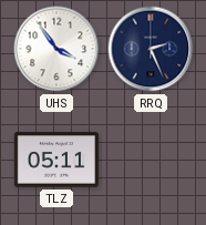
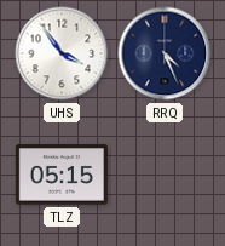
RRQ: 2:26 -> 4:26
TLZ: 05:11 -> 05:15
